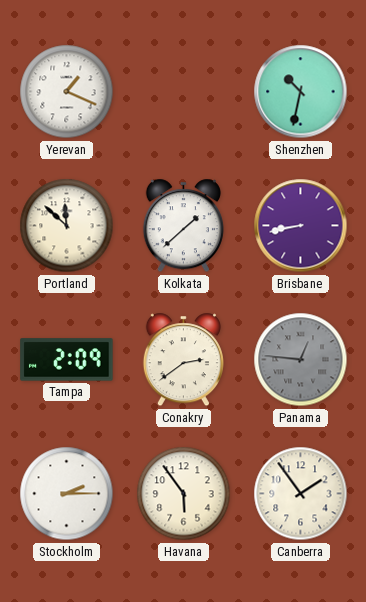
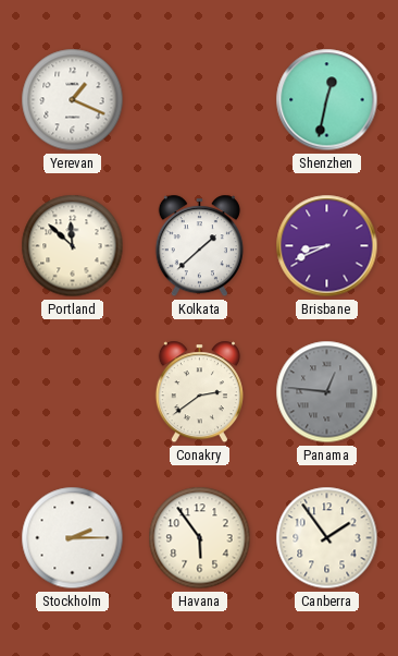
Shenzhen: 10:32 -> 12:32
Brisbane: 8:43 -> 8:41
Tampa: 2:09 -> none
